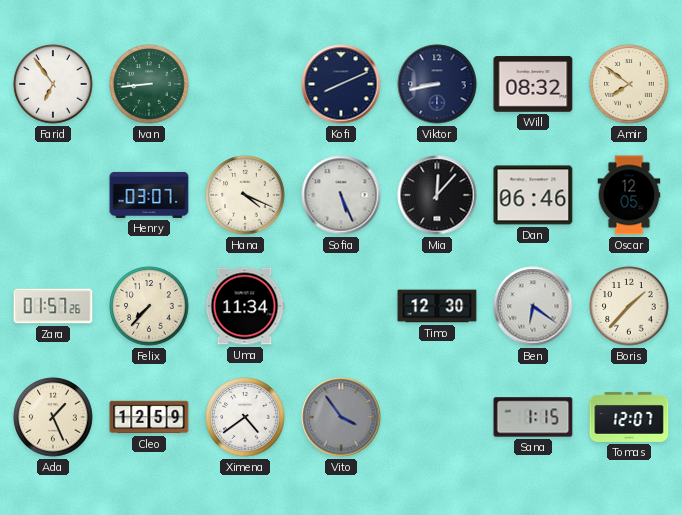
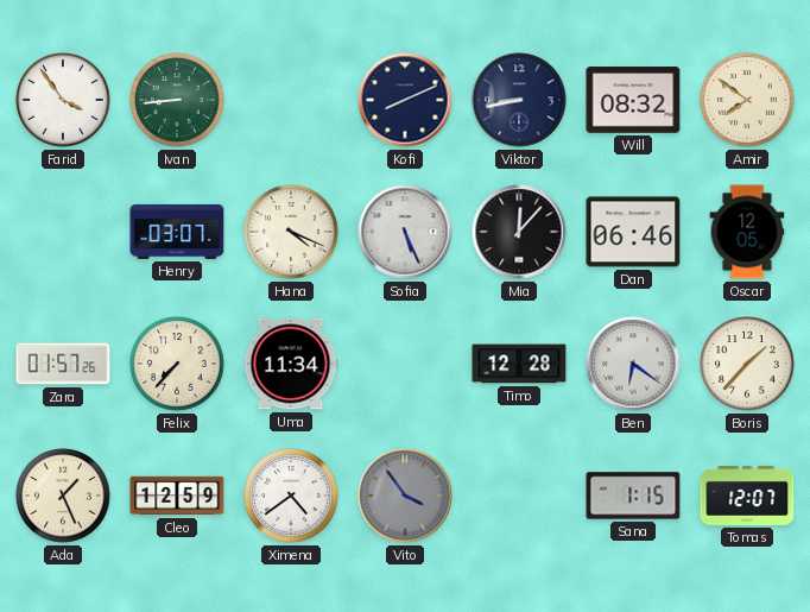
Farid: 6:54 -> 3:54
Timo: 12:30 -> 12:28
